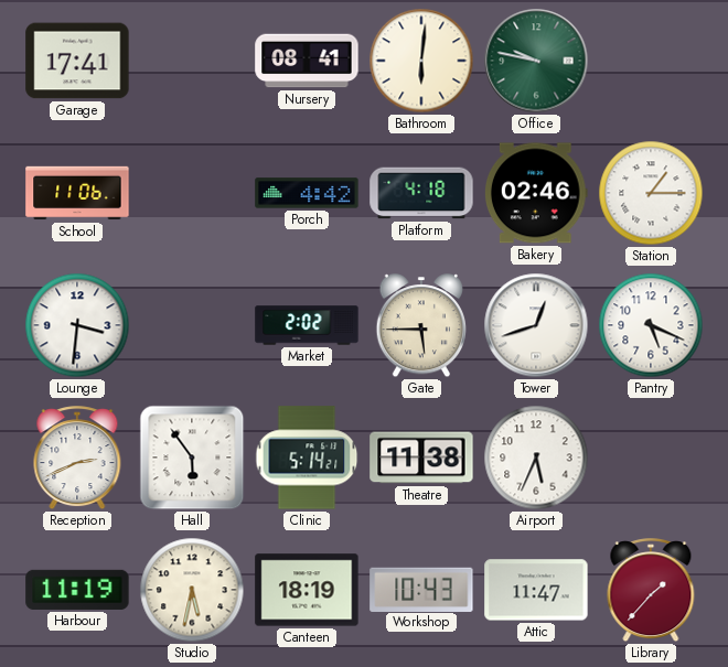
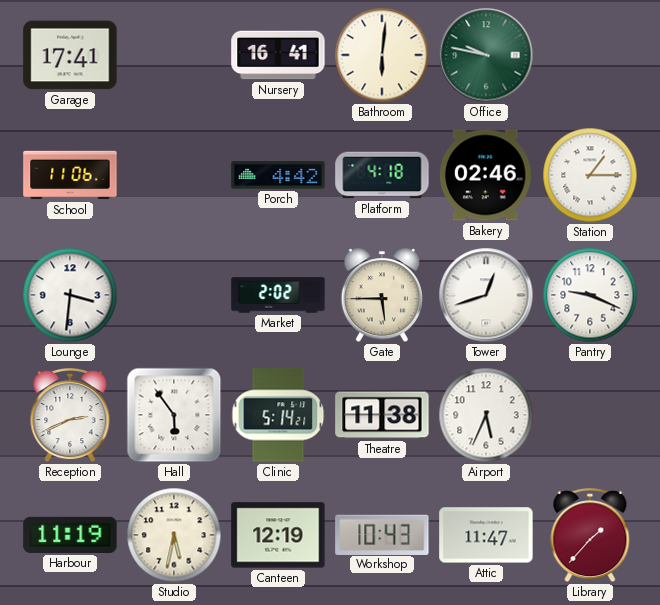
Nursery: 08:41 -> 16:41
Pantry: 5:19 -> 9:19
Canteen: 18:19 -> 12:19
